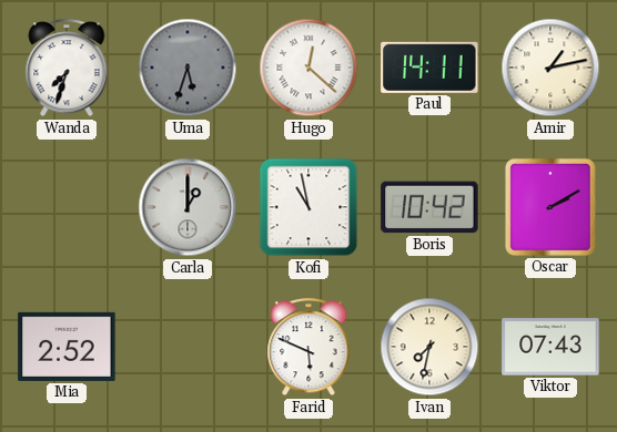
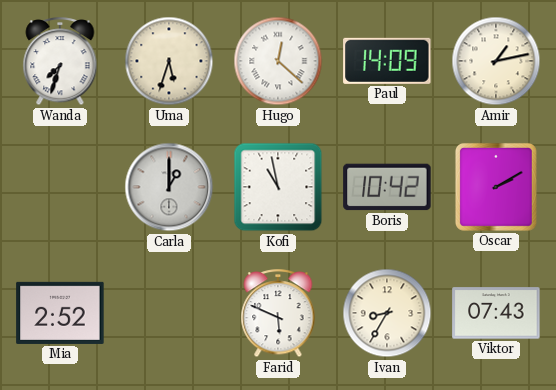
Uma dial: grey -> cream
Paul: 14:11 -> 14:09
Ivan: 7:32 -> 8:35
